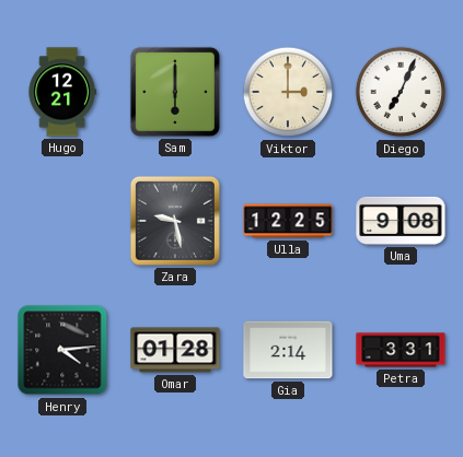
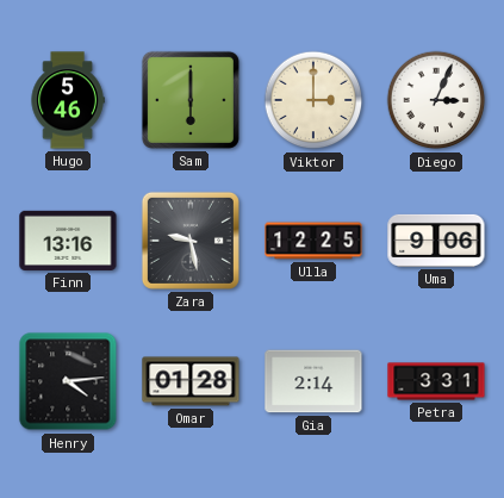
Hugo: 12:21 -> 5:46
Diego: 7:04 -> 3:04
Finn: none -> 13:16
Uma: 9:08 -> 9:06
